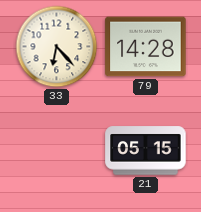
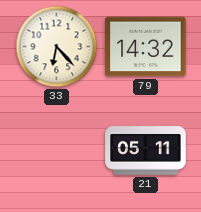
79: 14:28 -> 14:32
21: 05:15 -> 05:11
